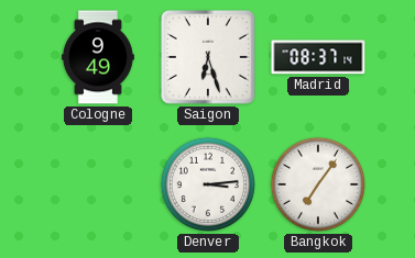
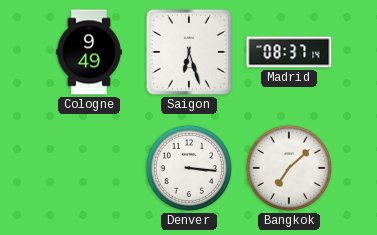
Denver: 3:14 -> 3:16
Bangkok: 7:06 -> 7:08
